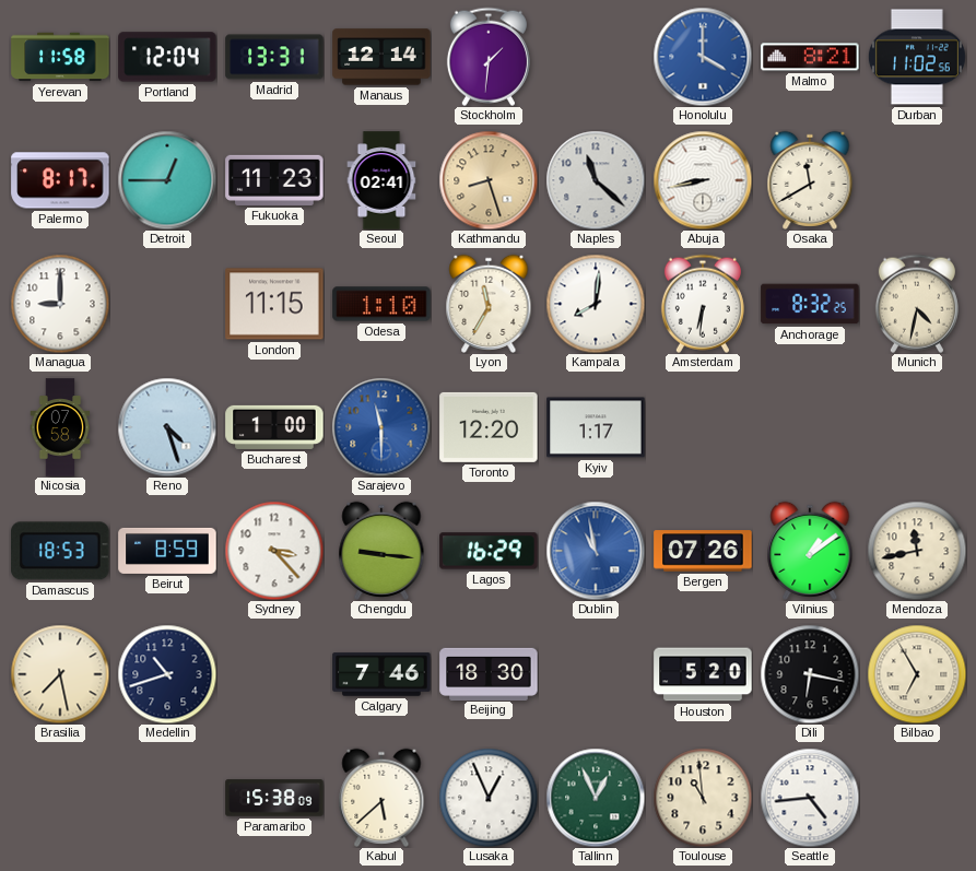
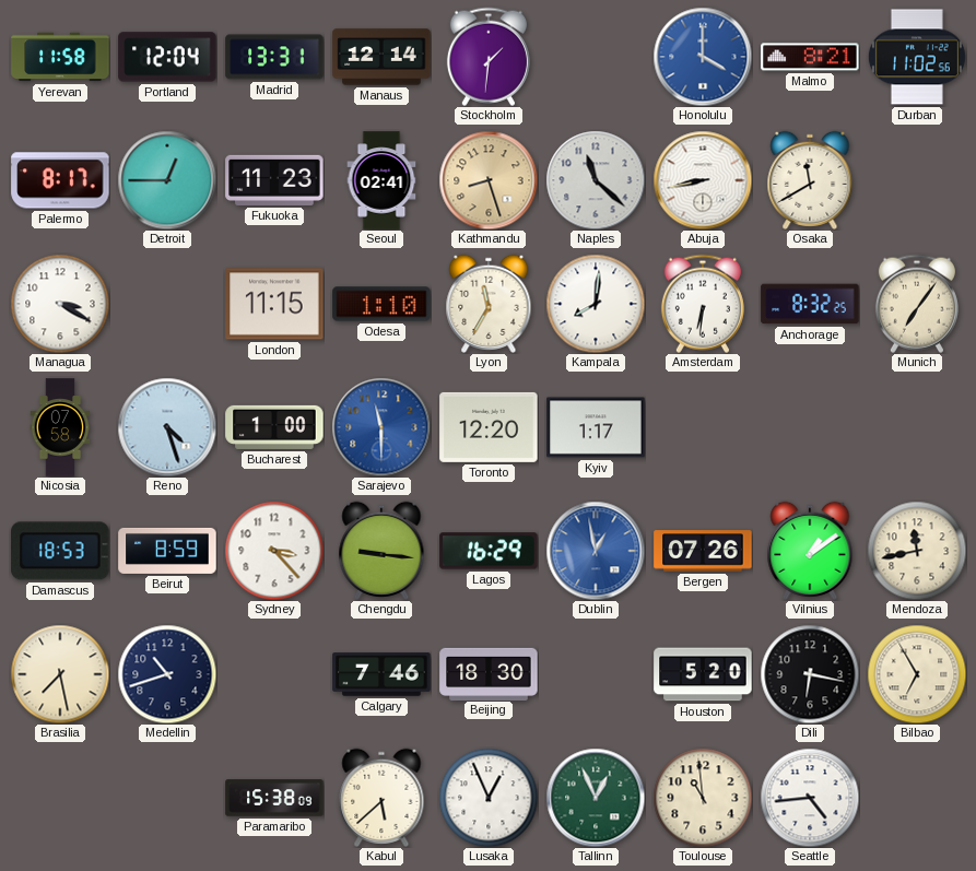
Managua: 9:00 -> 3:20
Munich: 4:32 -> 7:06
Dublin: 10:58 -> 12:58
